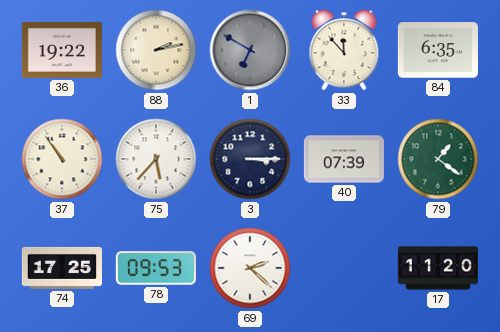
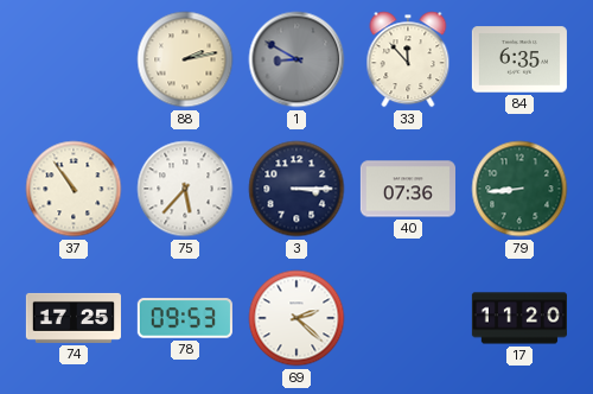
36: 19:22 -> none
1: 6:50 -> 8:50
40: 07:39 -> 07:36
79: 1:21 -> 8:44
